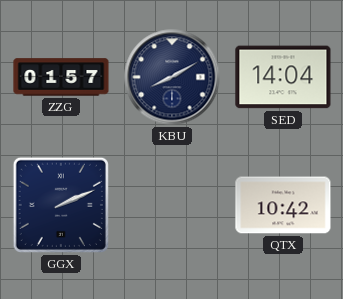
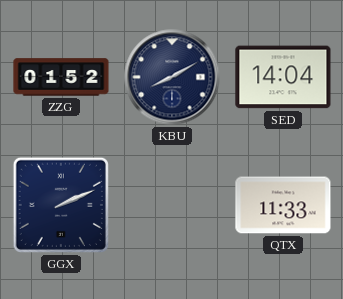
ZZG: 01:57 -> 01:52
QTX: 10:42 -> 11:33
